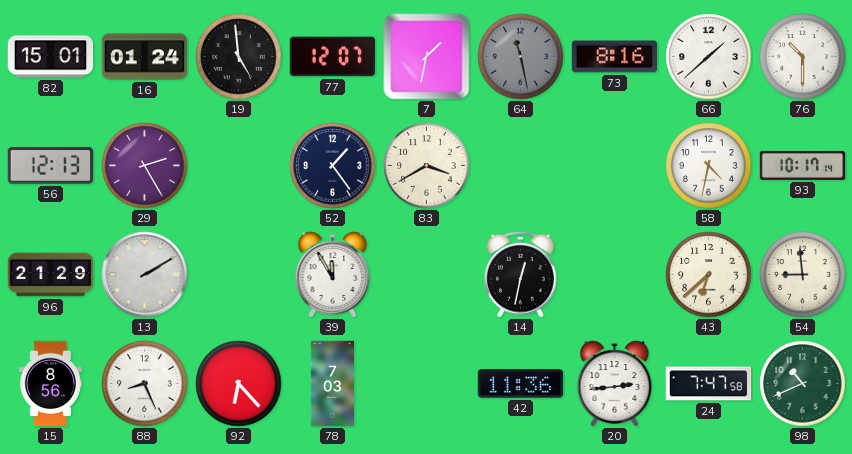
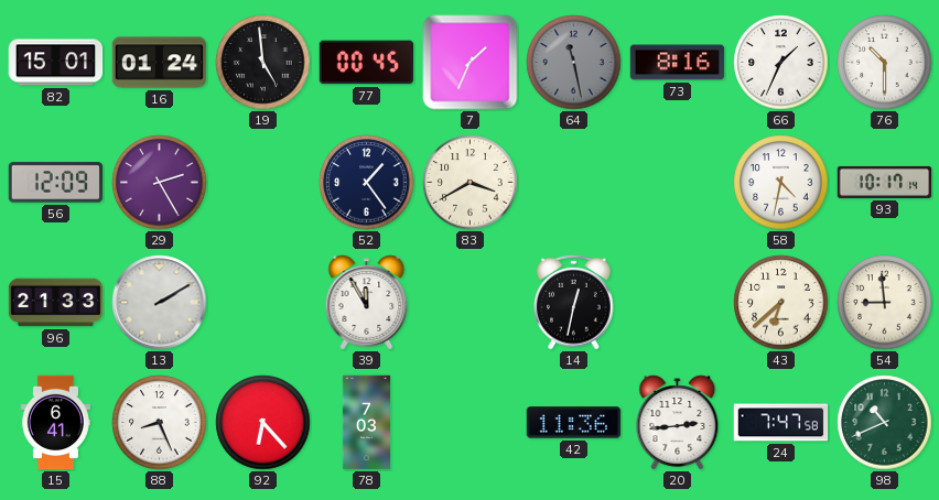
77: 12:07 -> 00:45
7: 1:32 -> 1:34
66: 1:38 -> 1:34
56: 12:13 -> 12:09
96: 21:29 -> 21:33
15: 8:56 -> 6:41
